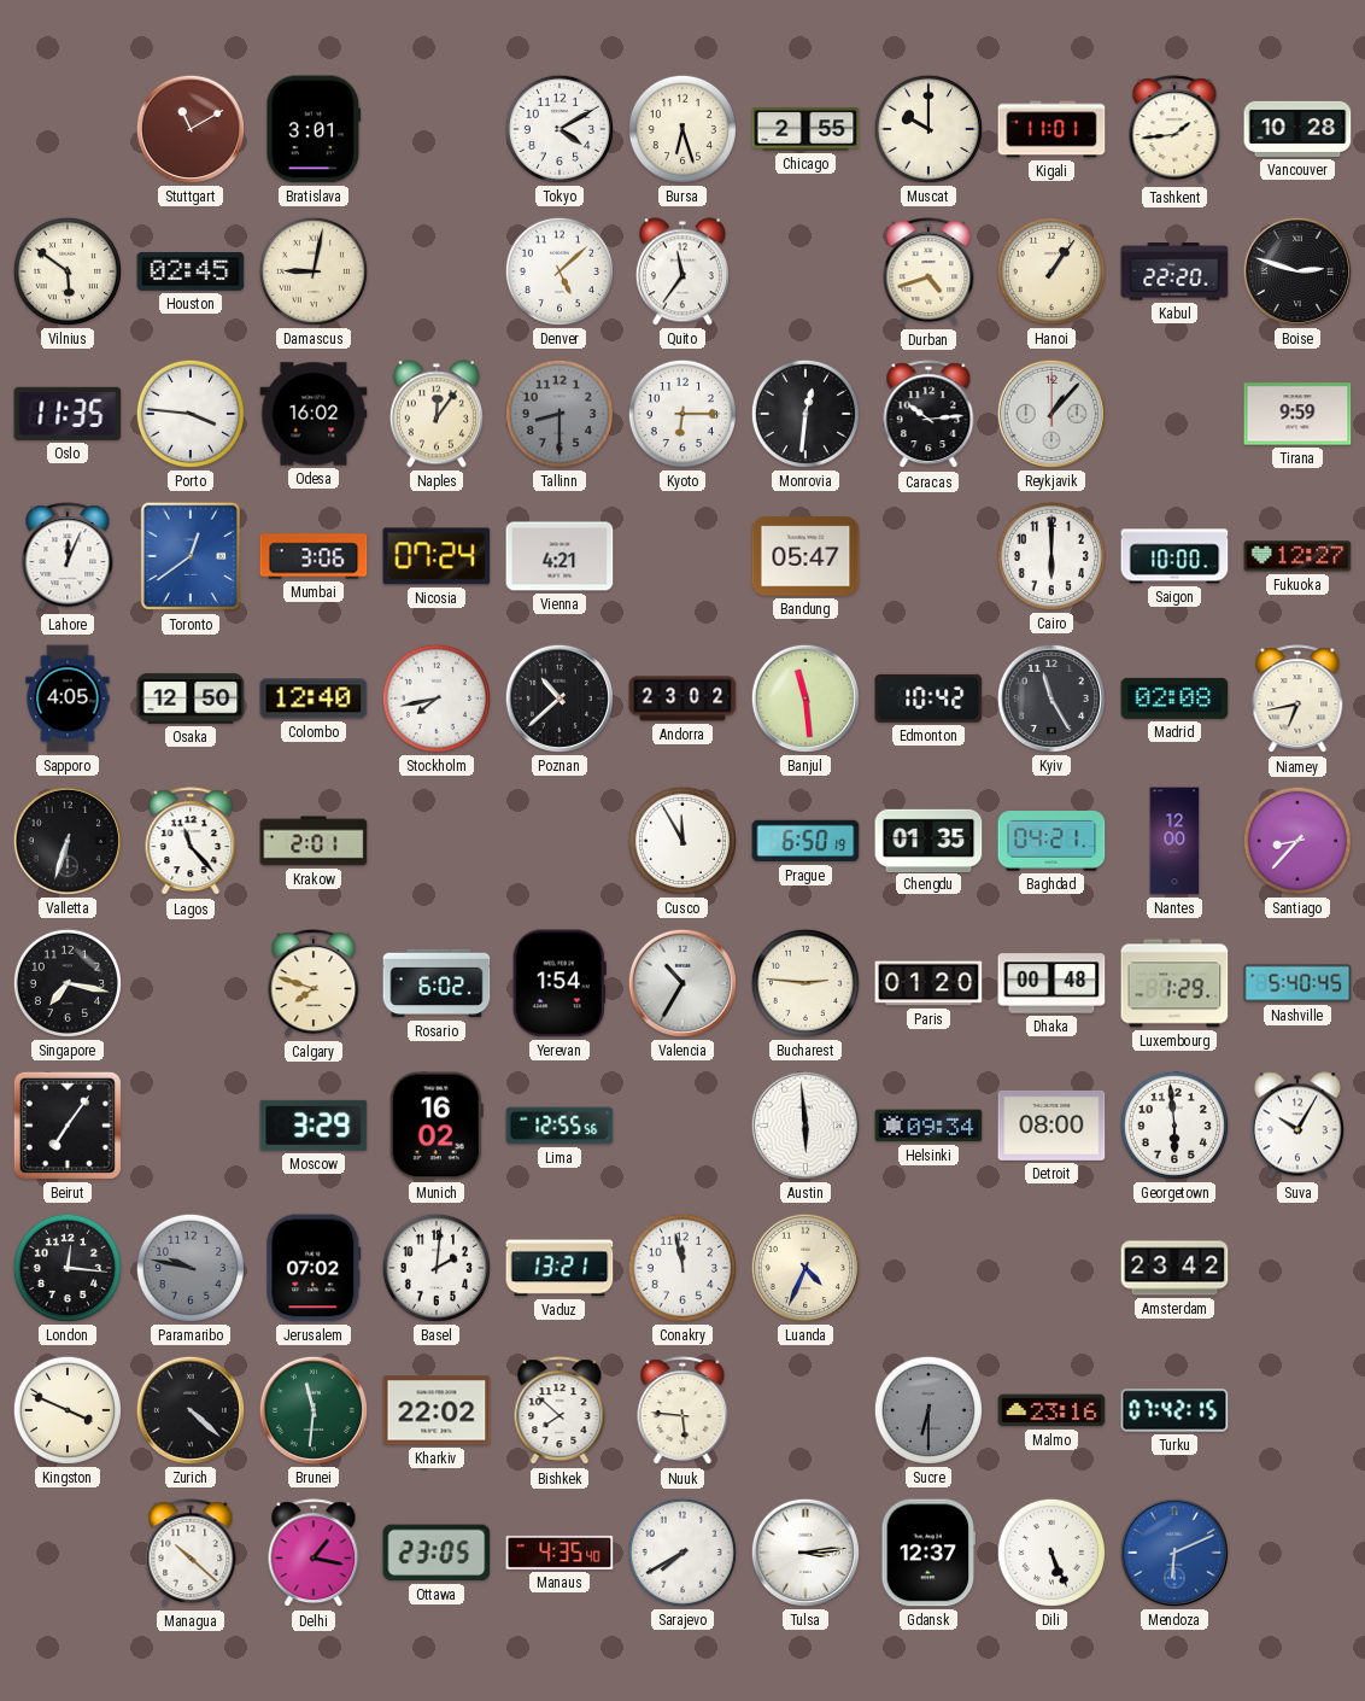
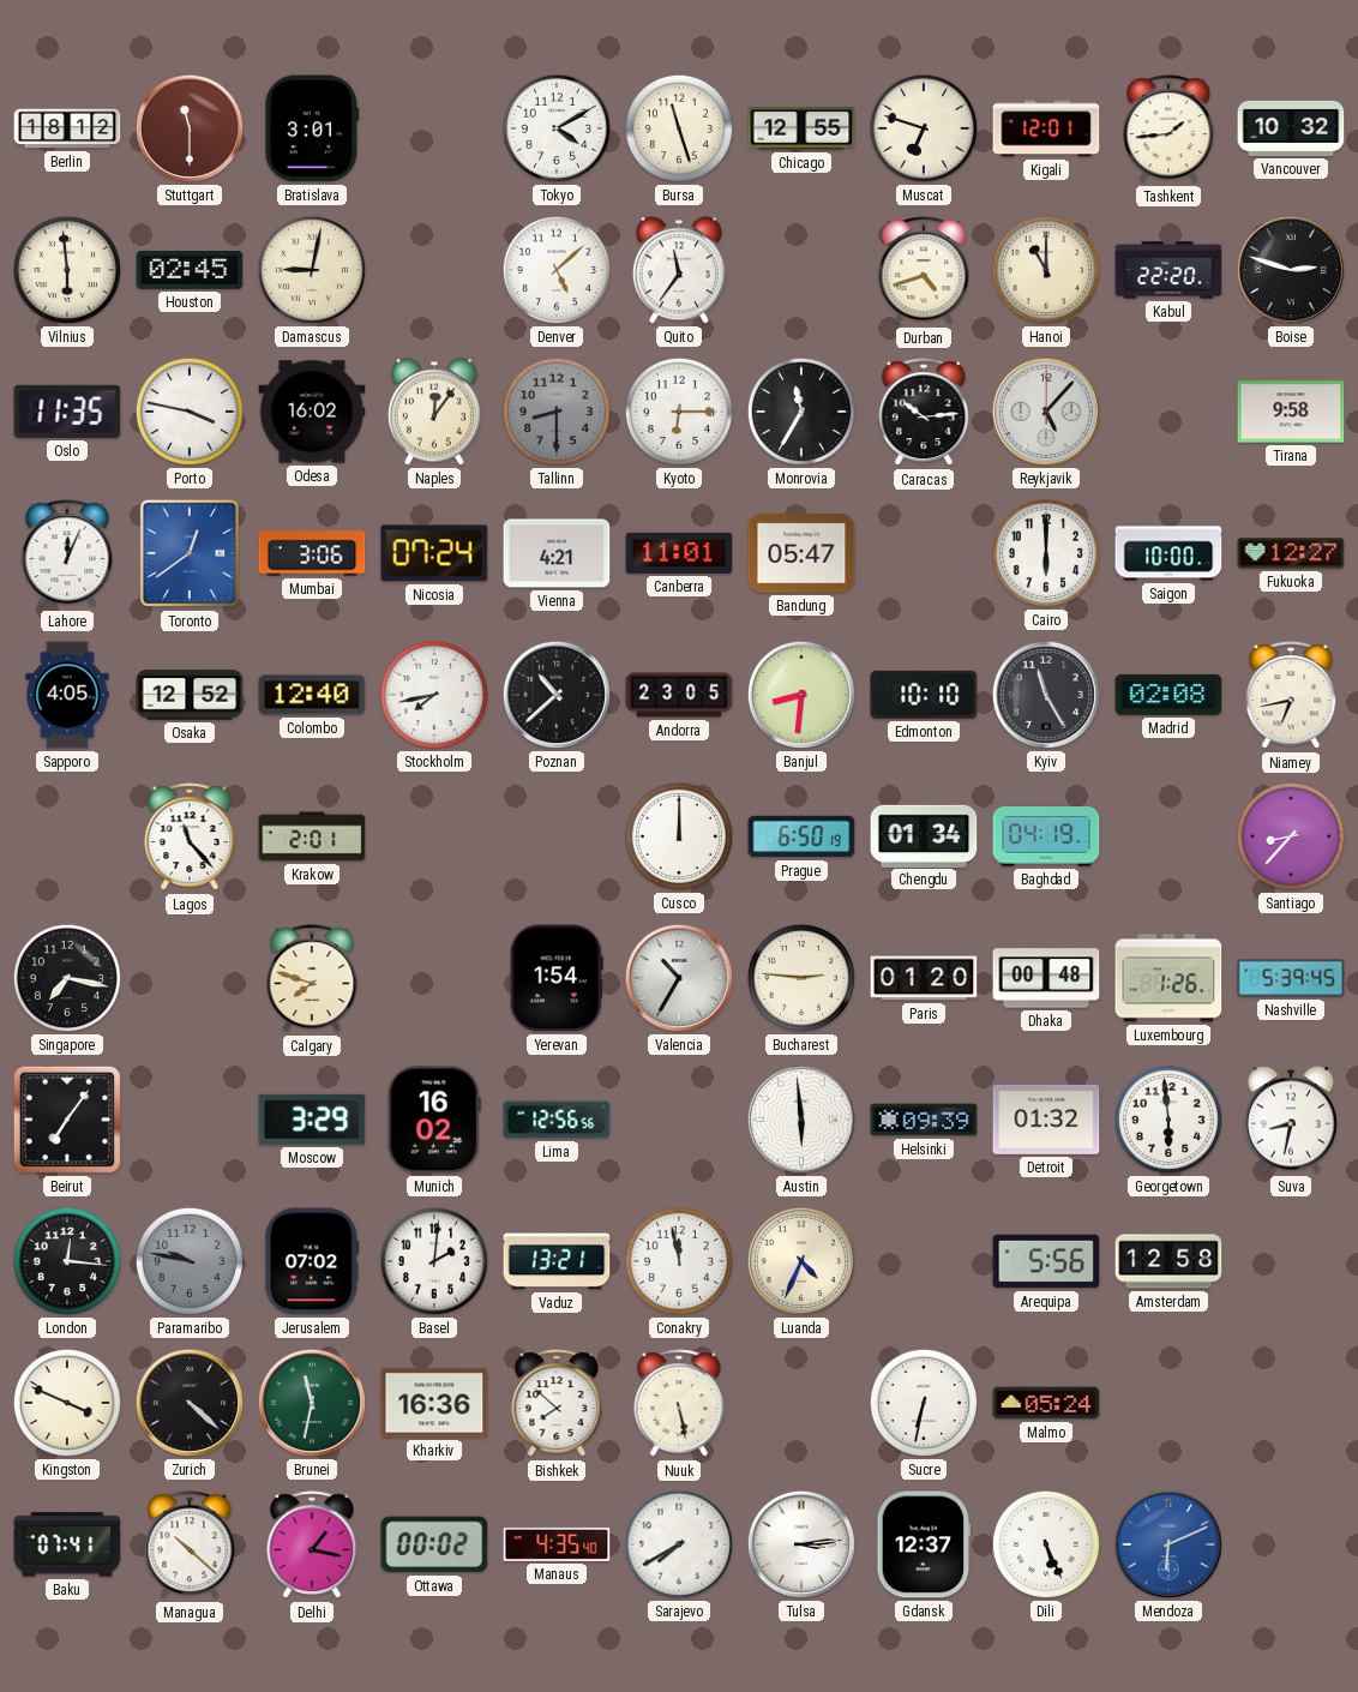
Berlin: none -> 18:12
Stuttgart: 11:10 -> 11:30
Bursa: 6:27 -> 11:27
Chicago: 2:55 -> 12:55
Muscat: 10:00 -> 6:48
Kigali: 11:01 -> 12:01
Vancouver: 10:28 -> 10:32
Vilnius: 5:51 -> 5:59
Hanoi: 1:06 -> 11:00
Porto: 3:46 -> 3:47
Monrovia: 12:31 -> 11:35
Reykjavik: 1:07 -> 5:07
Tirana: 9:59 -> 9:58
Canberra: none -> 11:01
Osaka: 12:50 -> 12:52
Andorra: 23:02 -> 23:05
Banjul: 11:29 -> 8:31
Edmonton: 10:42 -> 10:10
Valletta: 6:33 -> none
Cusco: 11:55 -> 12:00
Chengdu: 01:35 -> 01:34
Baghdad: 04:21 -> 04:19
Nantes: 12:00 -> none
Rosario: 6:02 -> none
Luxembourg: 1:29 -> 1:26
Nashville: 5:40 -> 5:39
Lima: 12:55 -> 12:56
Helsinki: 09:34 -> 09:39
Detroit: 08:00 -> 01:32
Suva: 10:05 -> 8:32
Arequipa: none -> 5:56
Amsterdam: 23:42 -> 12:58
Brunei: 11:31 -> 11:32
Kharkiv: 22:02 -> 16:36
Nuuk: 5:46 -> 5:28
Sucre: 6:30 -> 6:32
Sucre dial: grey -> white
Malmo: 23:16 -> 05:24
Turku: 07:42 -> none
Baku: none -> 07:41
Ottawa: 23:05 -> 00:02
